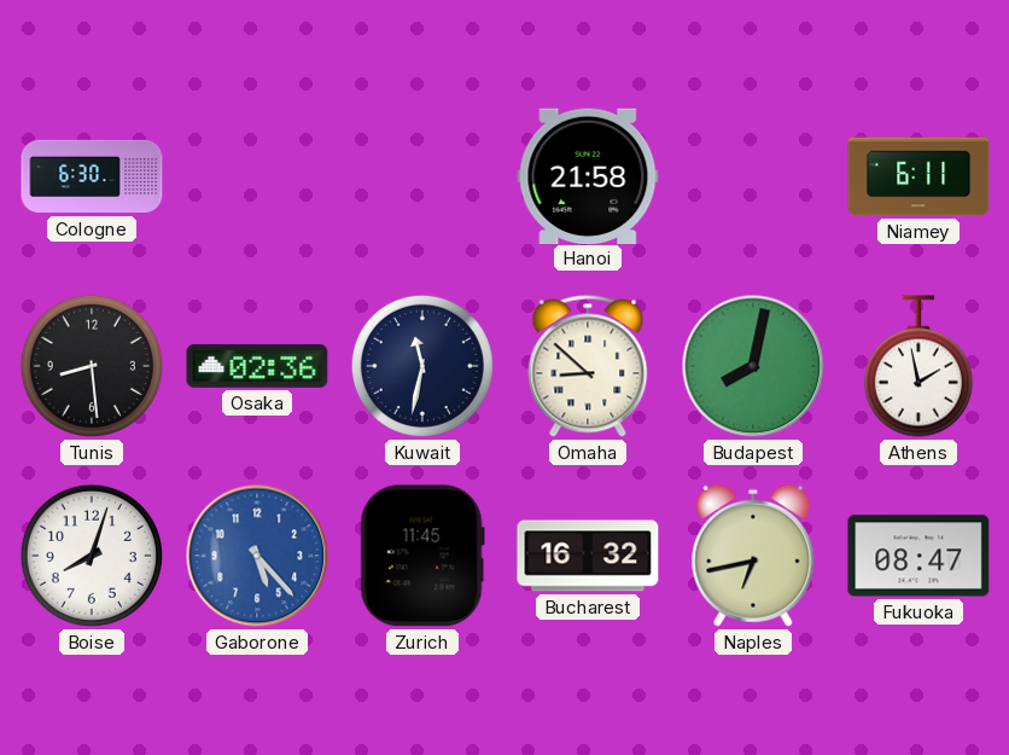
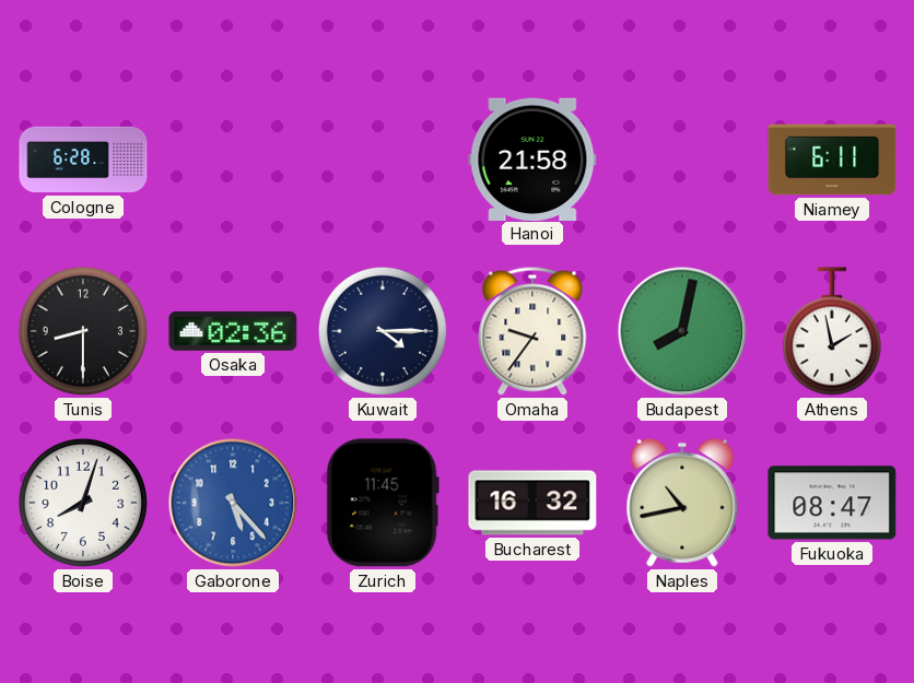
Cologne: 6:30 -> 6:28
Tunis: 8:29 -> 8:30
Kuwait: 11:32 -> 4:15
Omaha: 8:52 -> 9:36
Naples: 6:43 -> 10:43
